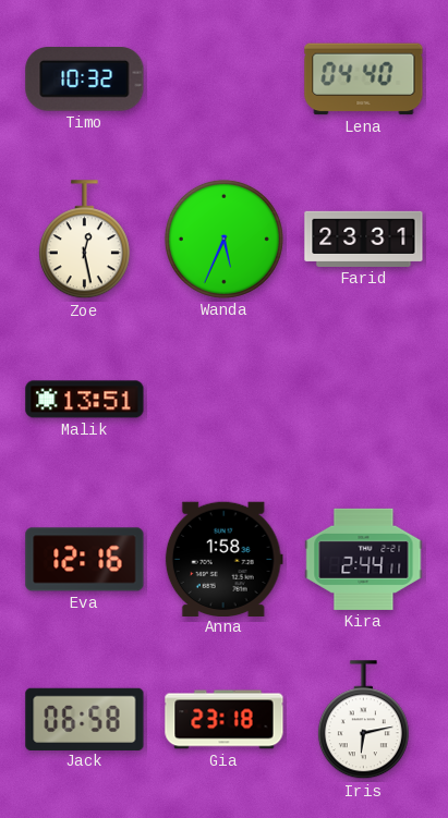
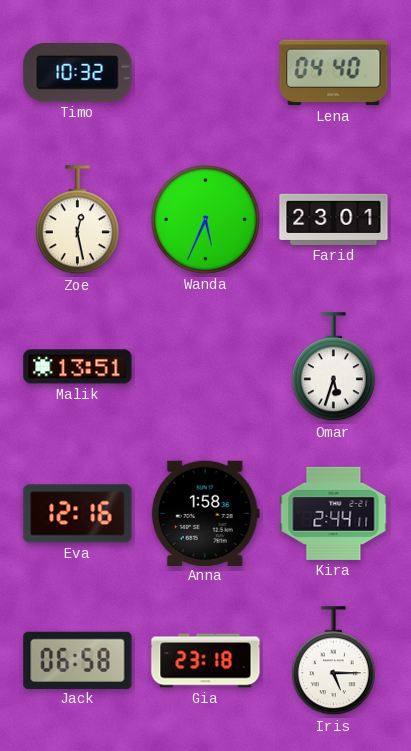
Farid: 23:31 -> 23:01
Omar: none -> 5:33
Iris: 6:13 -> 5:15
